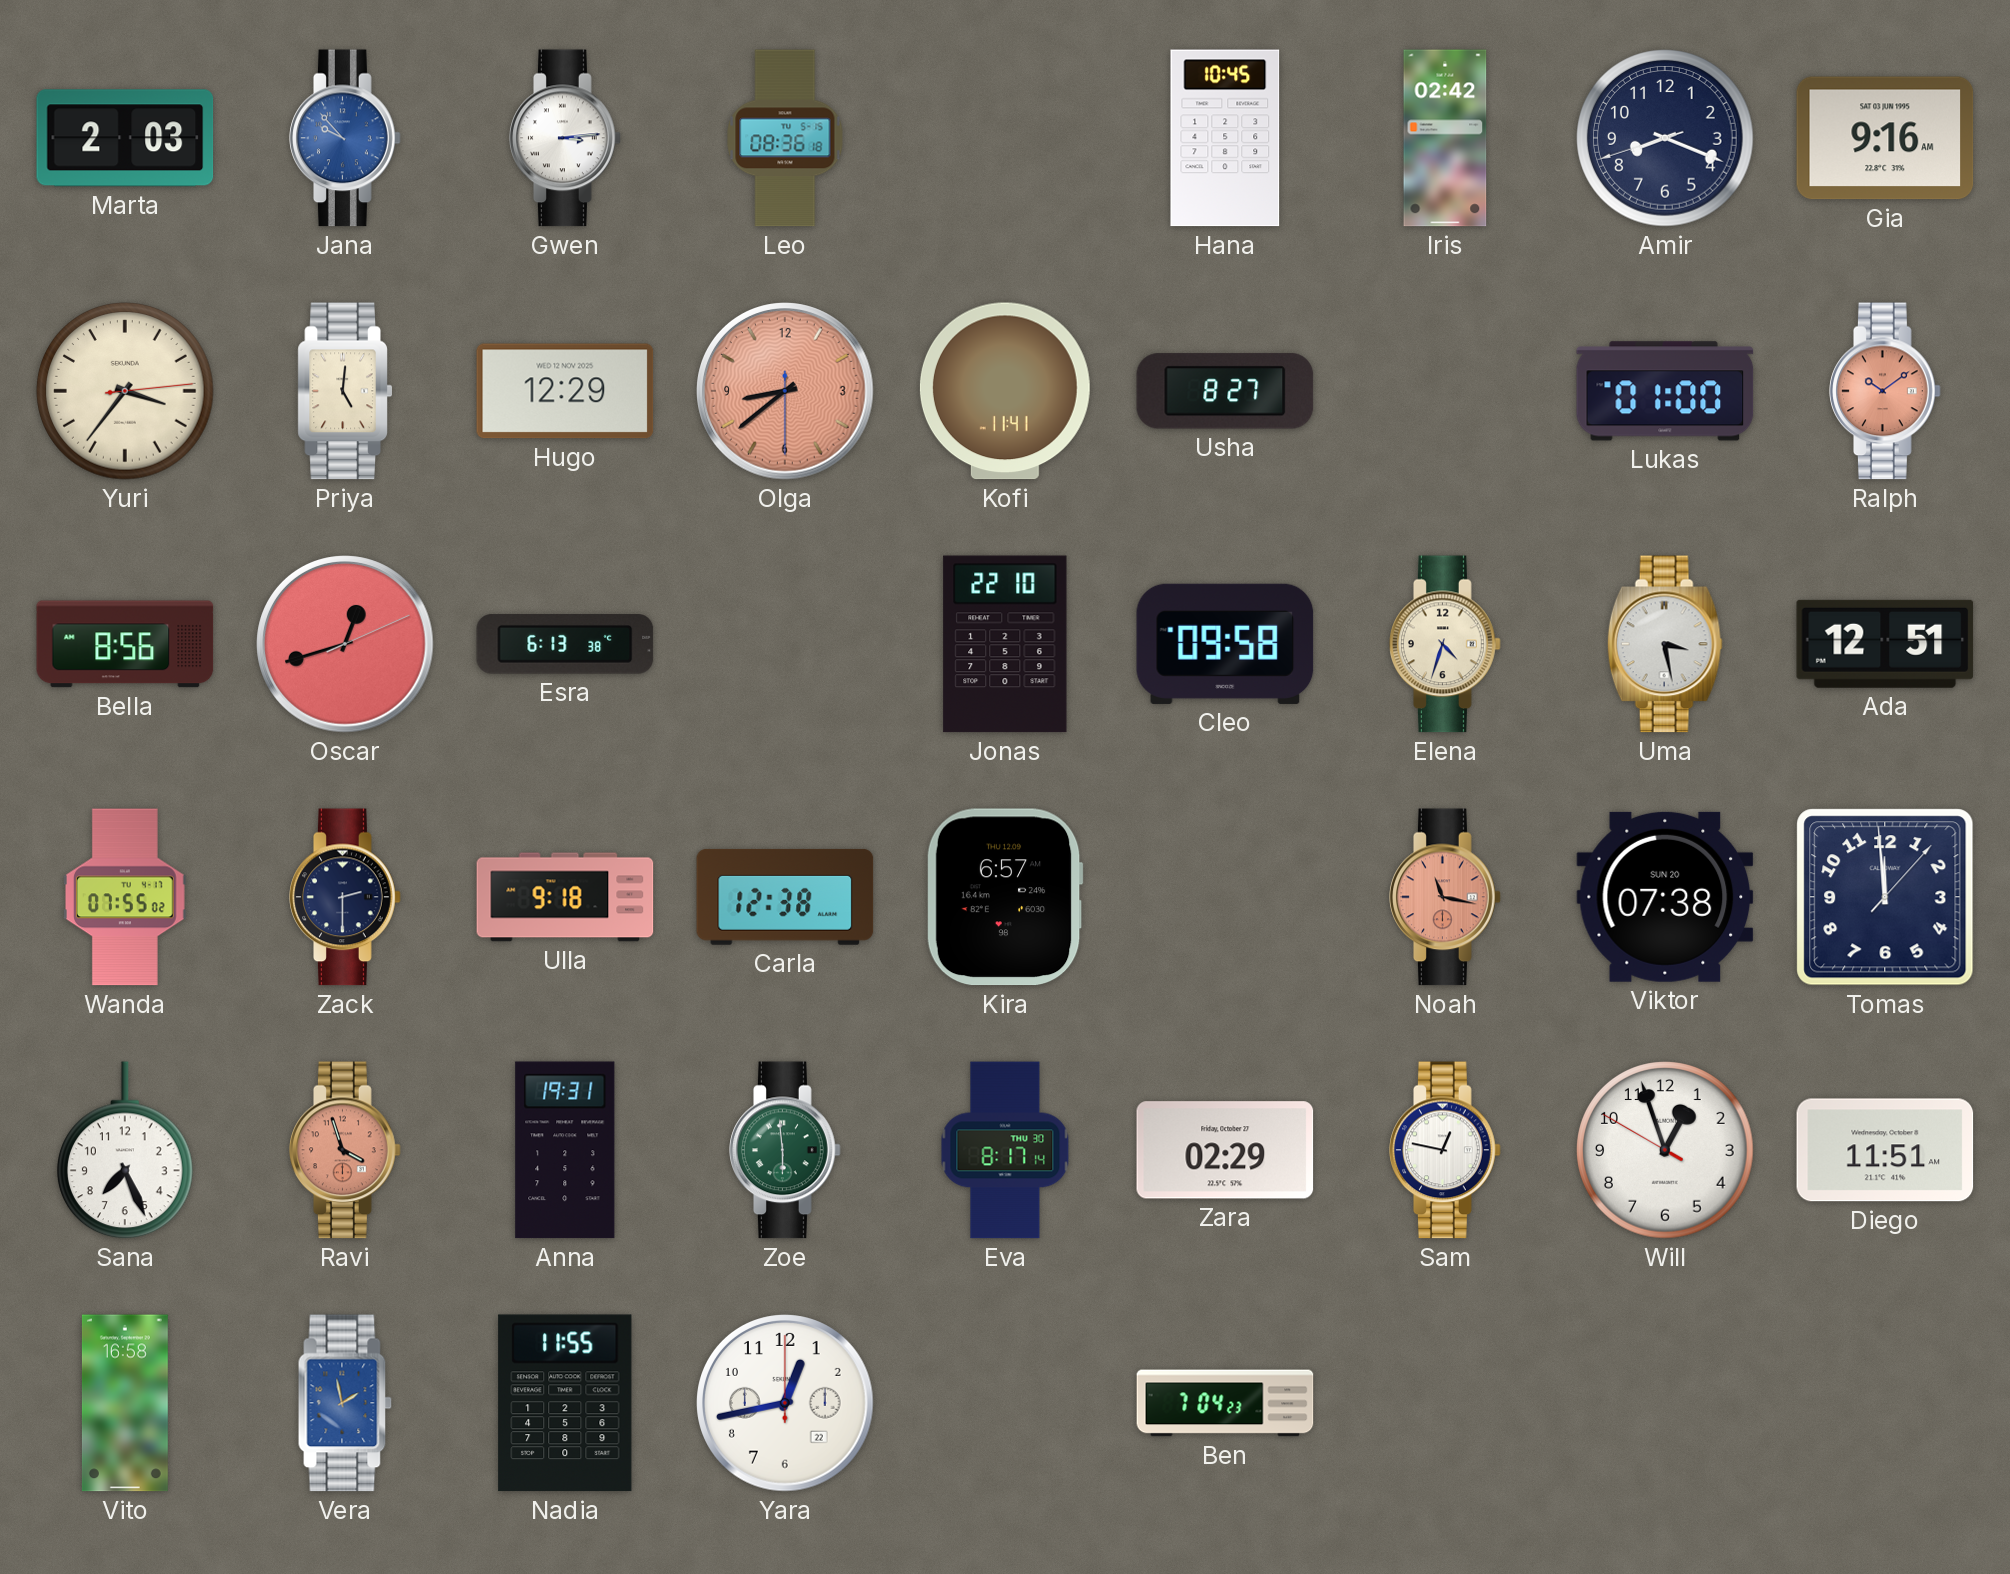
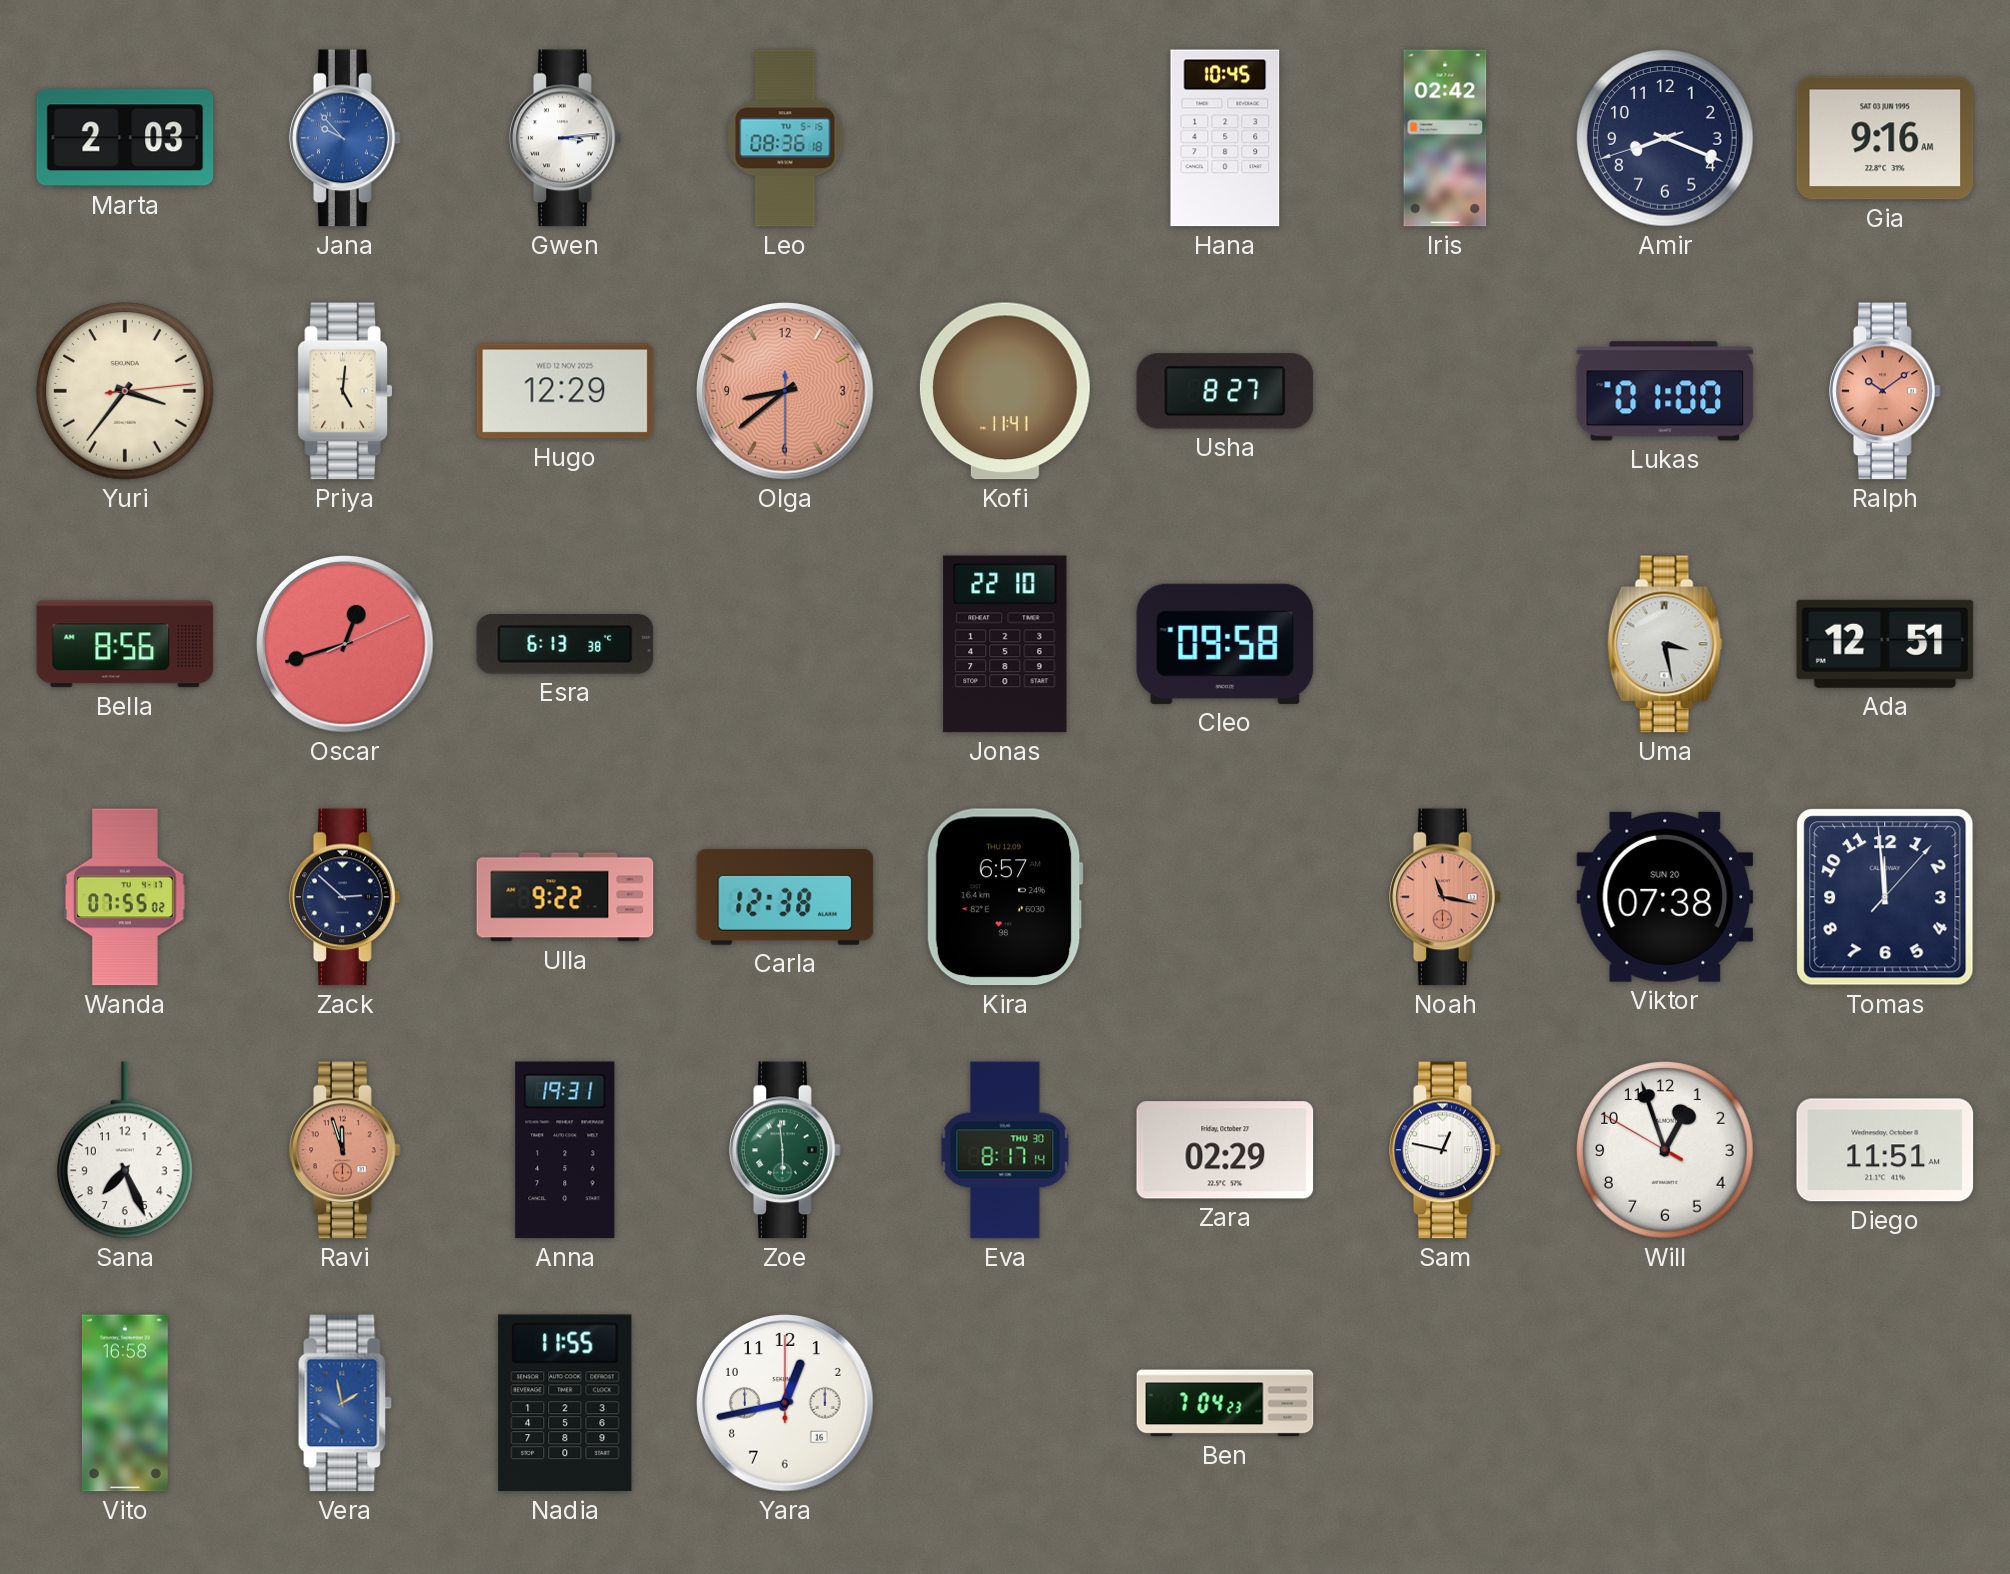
Elena: 4:33 -> none
Zack: 2:30 -> 2:52
Ulla: 9:18 -> 9:22
Ravi: 3:57 -> 11:57
Yara date: 22 -> 16
